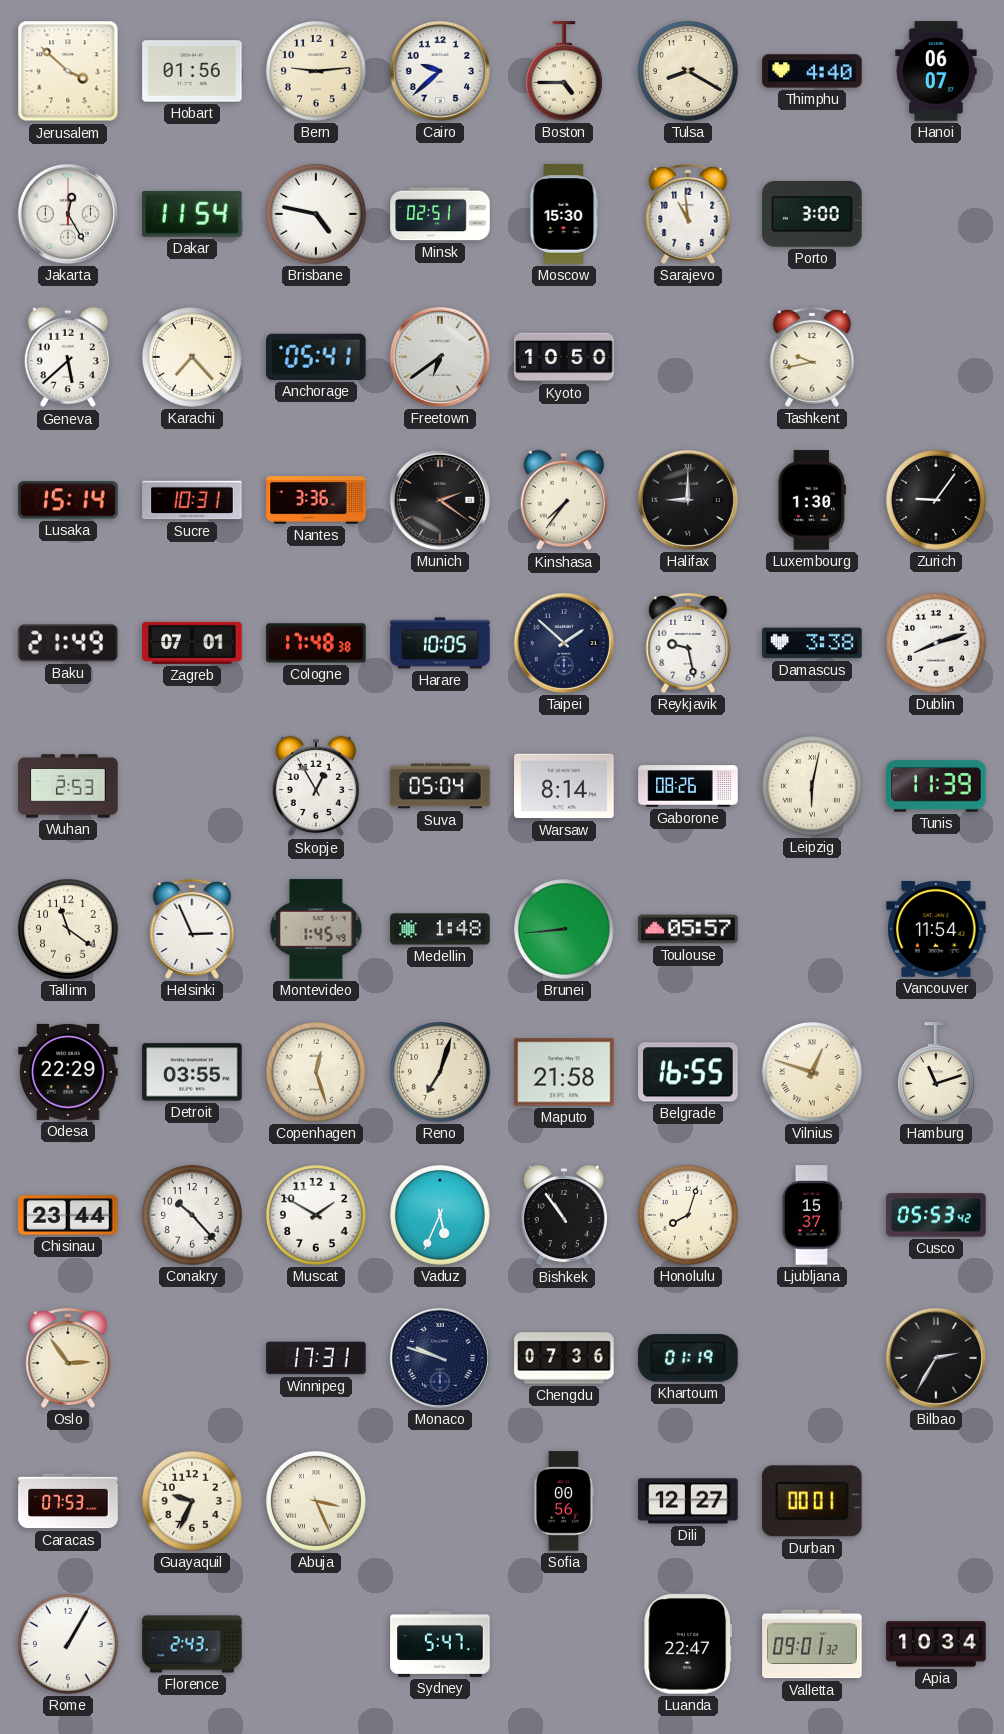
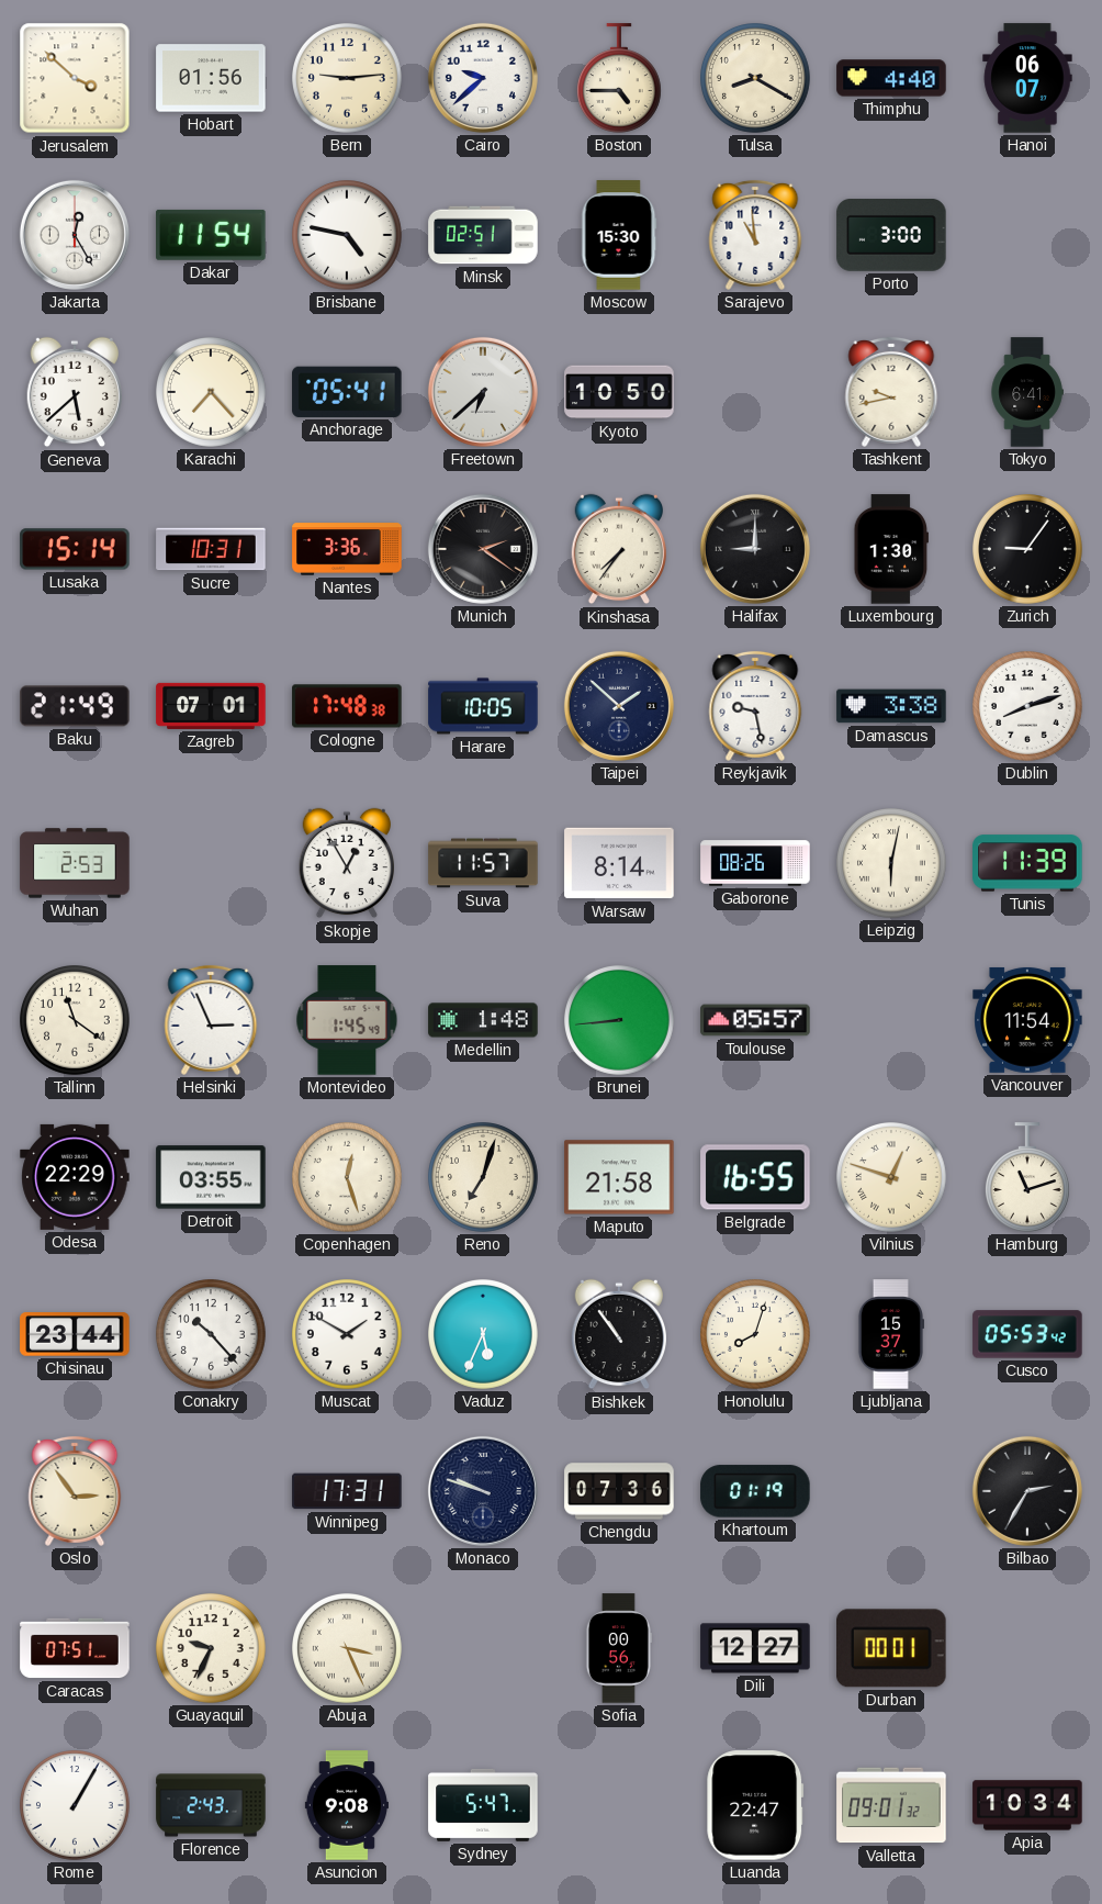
Freetown: 6:39 -> 6:38
Tokyo: none -> 6:41
Suva: 05:04 -> 11:57
Caracas: 07:53 -> 07:51
Asuncion: none -> 9:08
